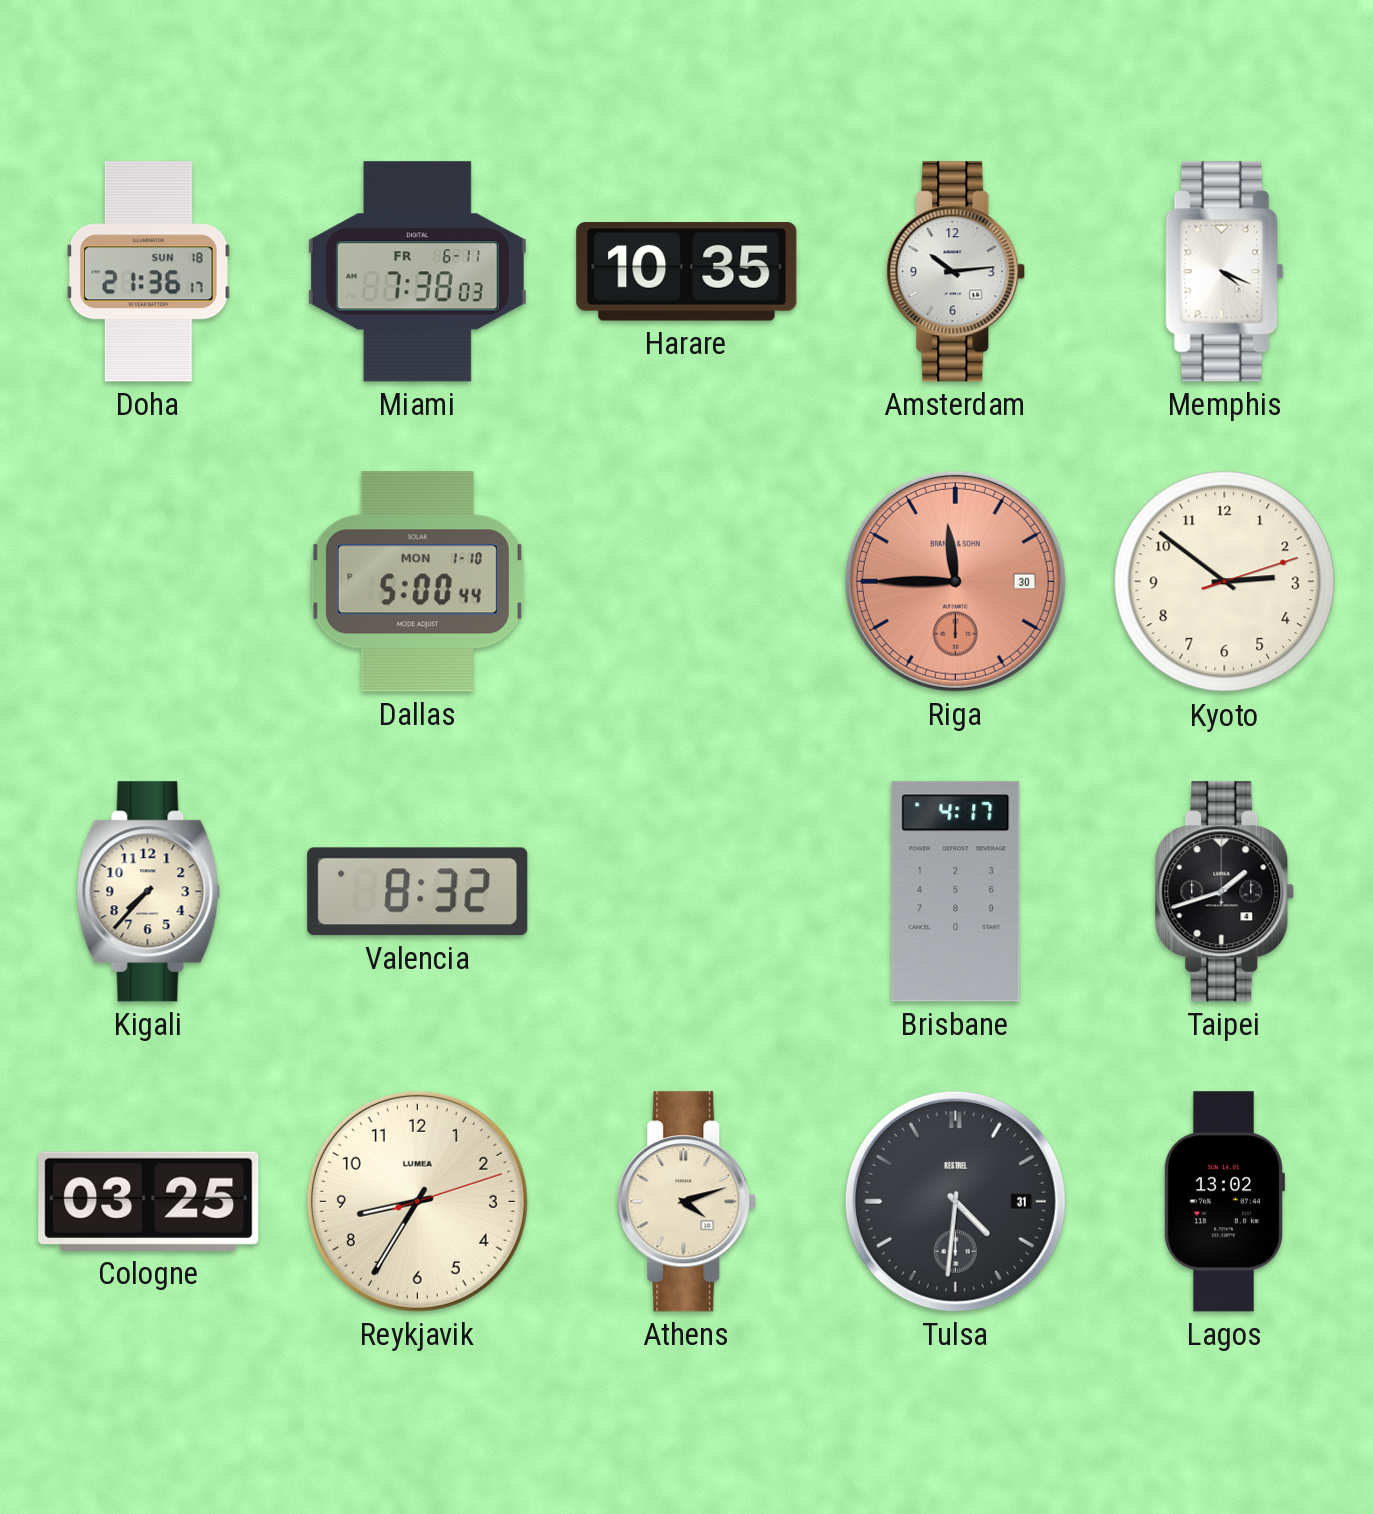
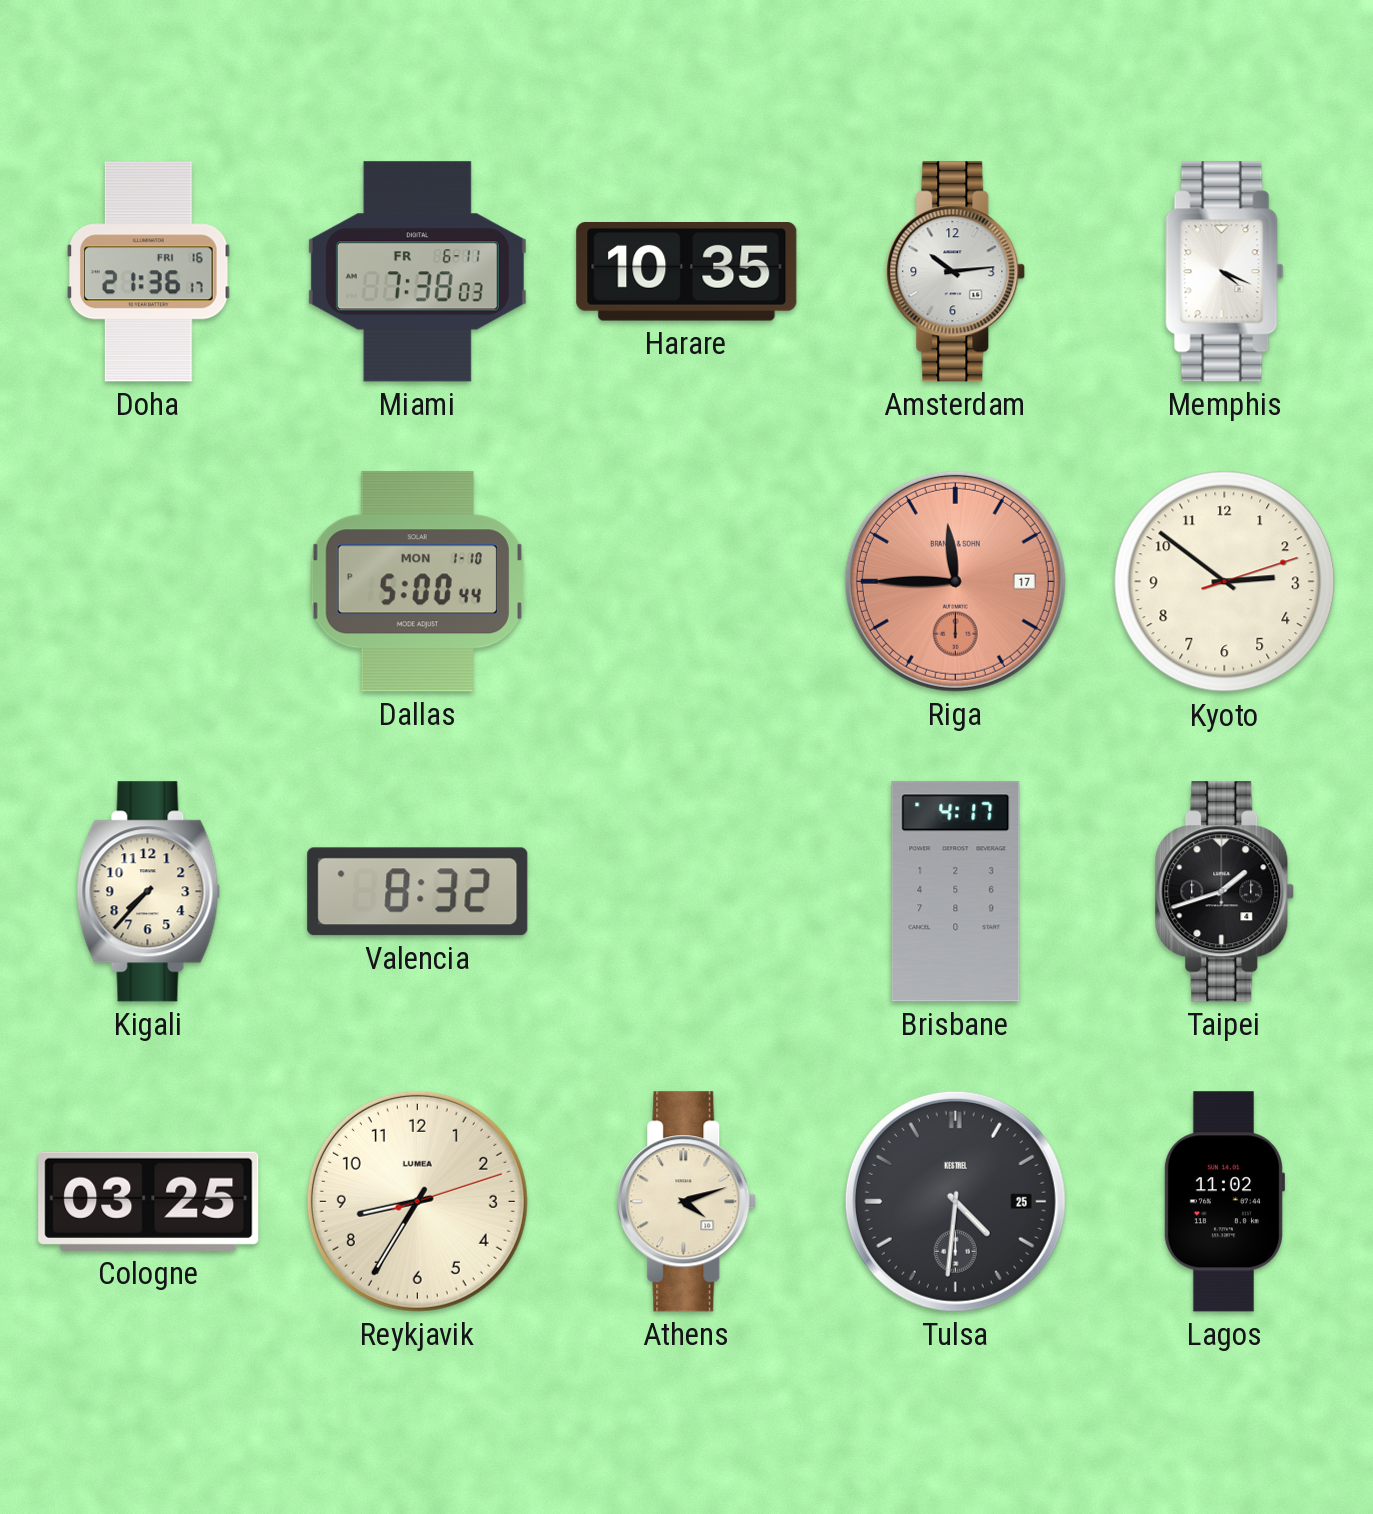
Doha date: SUN 18 -> FRI 16
Riga date: 30 -> 17
Tulsa date: 31 -> 25
Lagos: 13:02 -> 11:02
